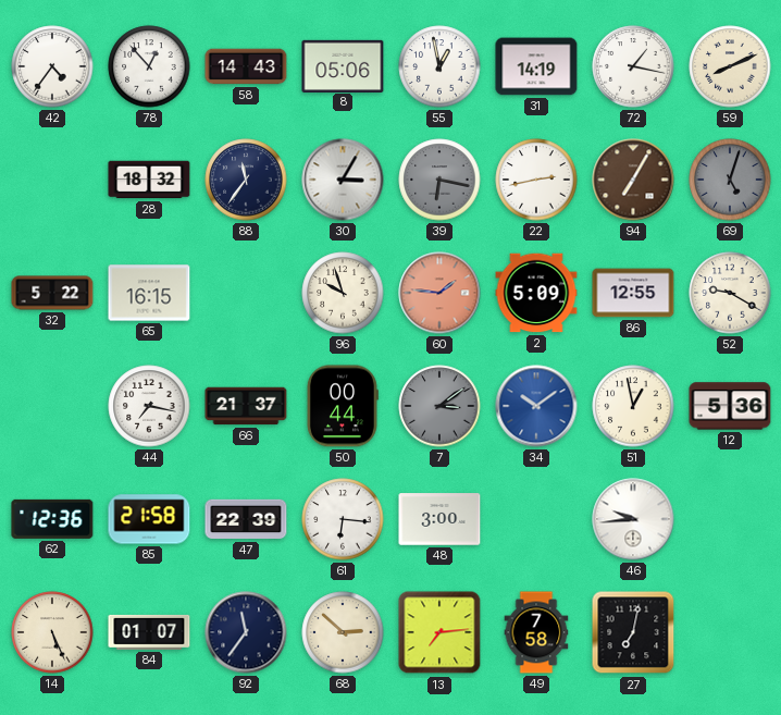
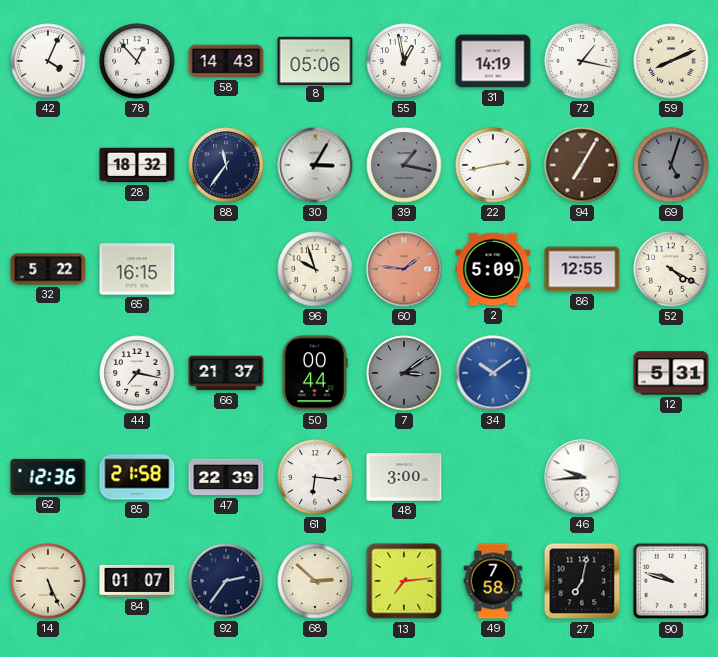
42: 4:36 -> 4:04
39: 6:17 -> 1:17
52: 9:20 -> 4:20
51: 12:58 -> none
12: 5:36 -> 5:31
92: 11:36 -> 2:36
90: none -> 9:48
